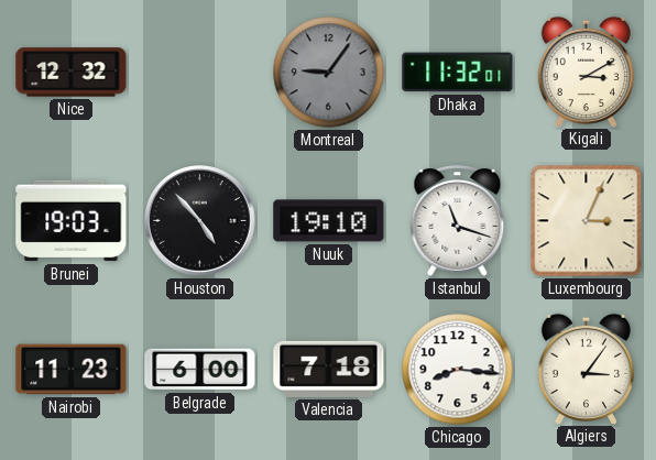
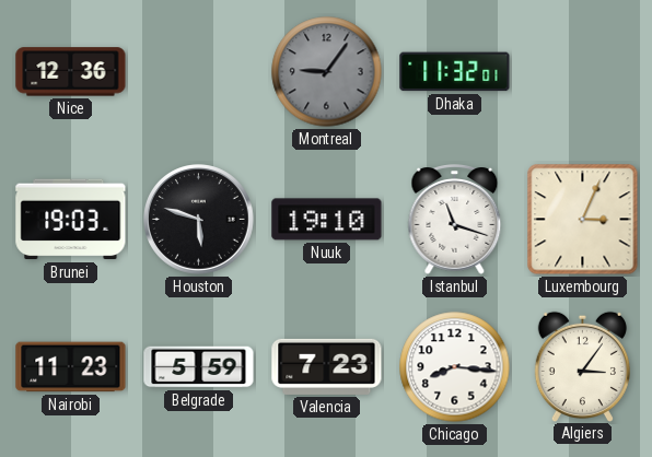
Nice: 12:32 -> 12:36
Kigali: 3:10 -> none
Houston: 4:53 -> 5:48
Belgrade: 6:00 -> 5:59
Valencia: 7:18 -> 7:23
